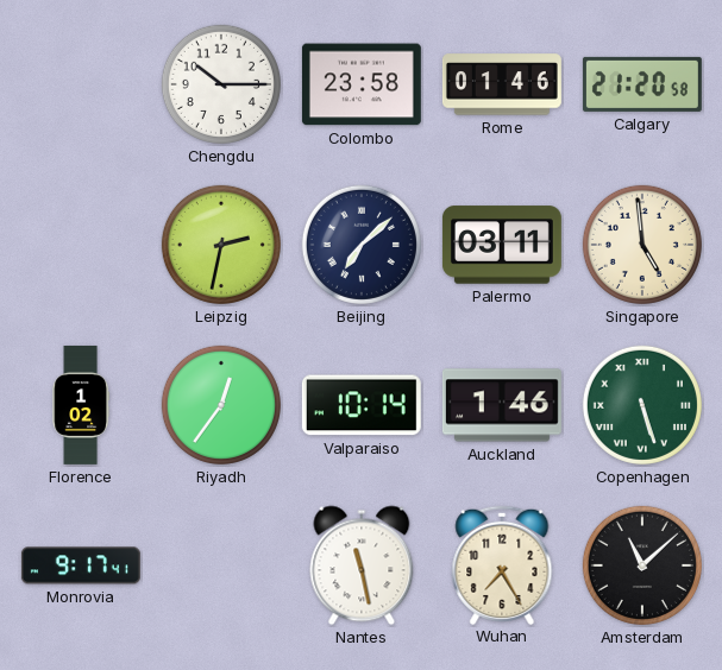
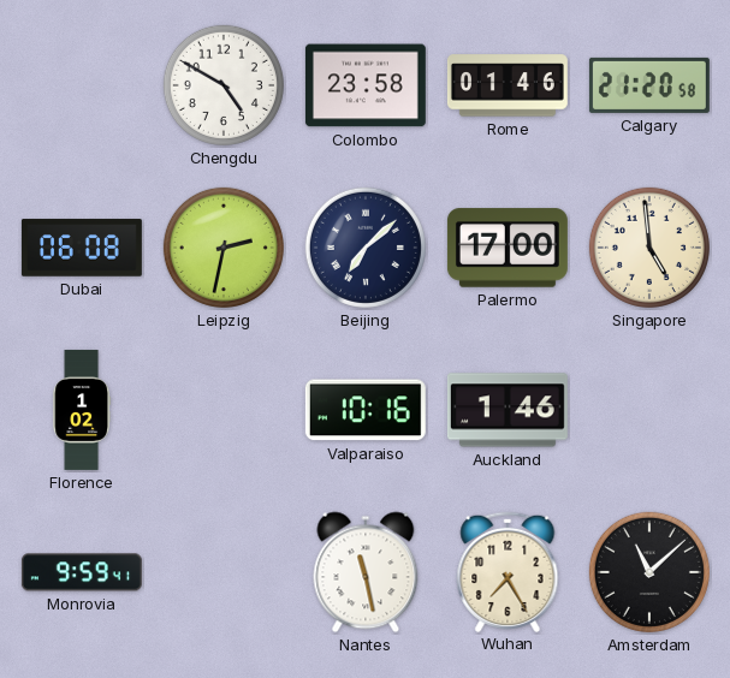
Chengdu: 10:15 -> 4:50
Dubai: none -> 06:08
Palermo: 03:11 -> 17:00
Riyadh: 12:36 -> none
Valparaiso: 10:14 -> 10:16
Copenhagen: 5:27 -> none
Monrovia: 9:17 -> 9:59
